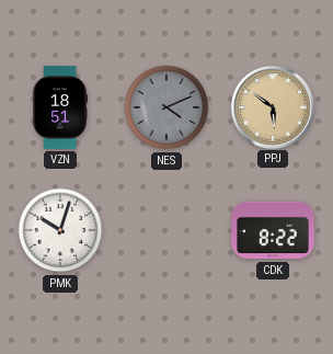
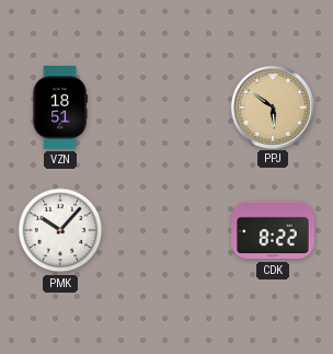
NES: 4:11 -> none
PMK: 10:03 -> 10:07
